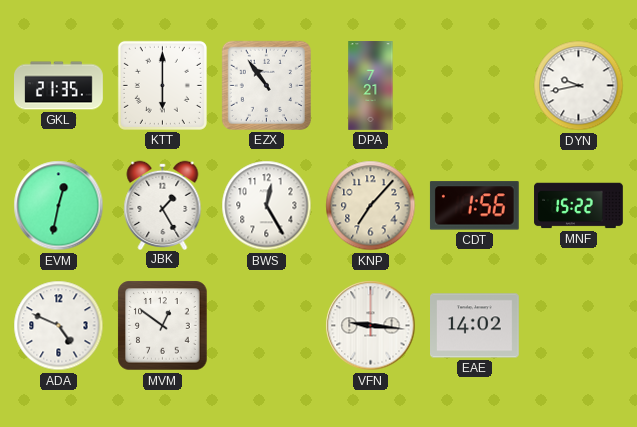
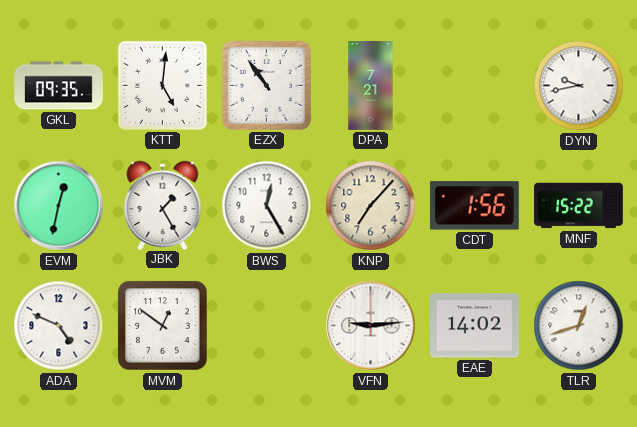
GKL: 21:35 -> 09:35
KTT: 6:00 -> 5:01
VFN: 9:16 -> 9:14
TLR: none -> 12:42
